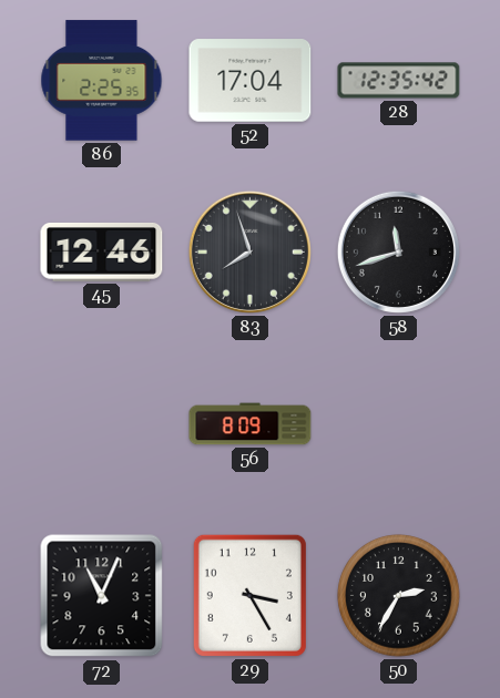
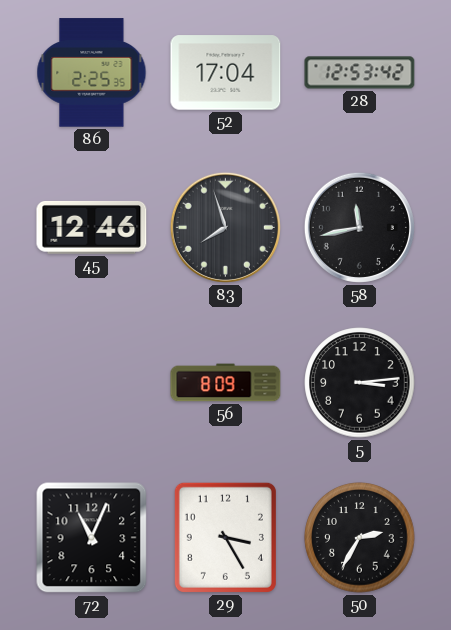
28: 12:35 -> 12:53
58: 11:42 -> 11:43
5: none -> 3:14
